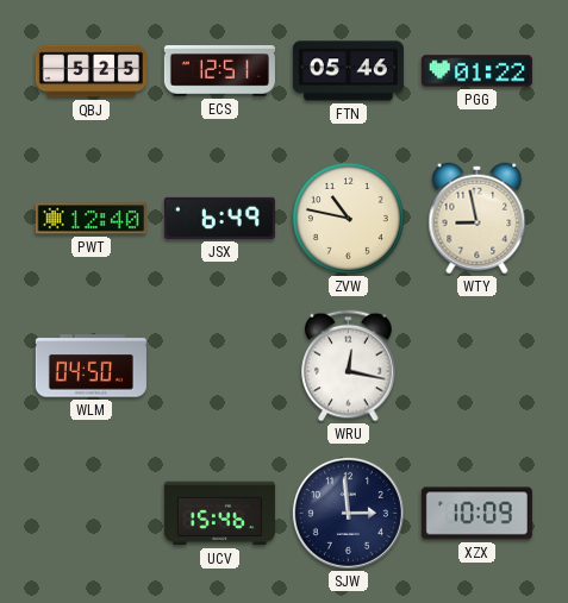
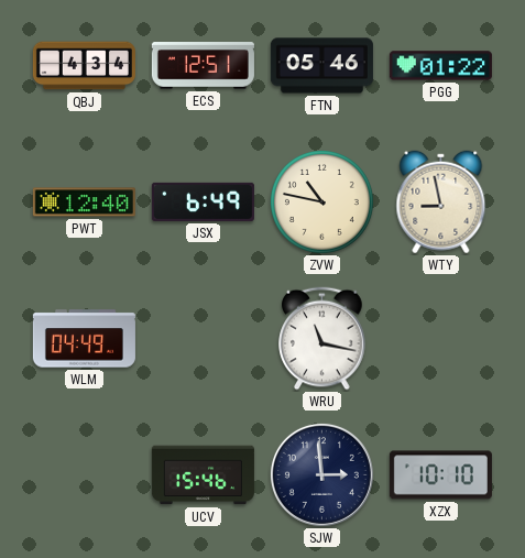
QBJ: 5:25 -> 4:34
WLM: 04:50 -> 04:49
WRU: 12:17 -> 11:17
XZX: 10:09 -> 10:10
